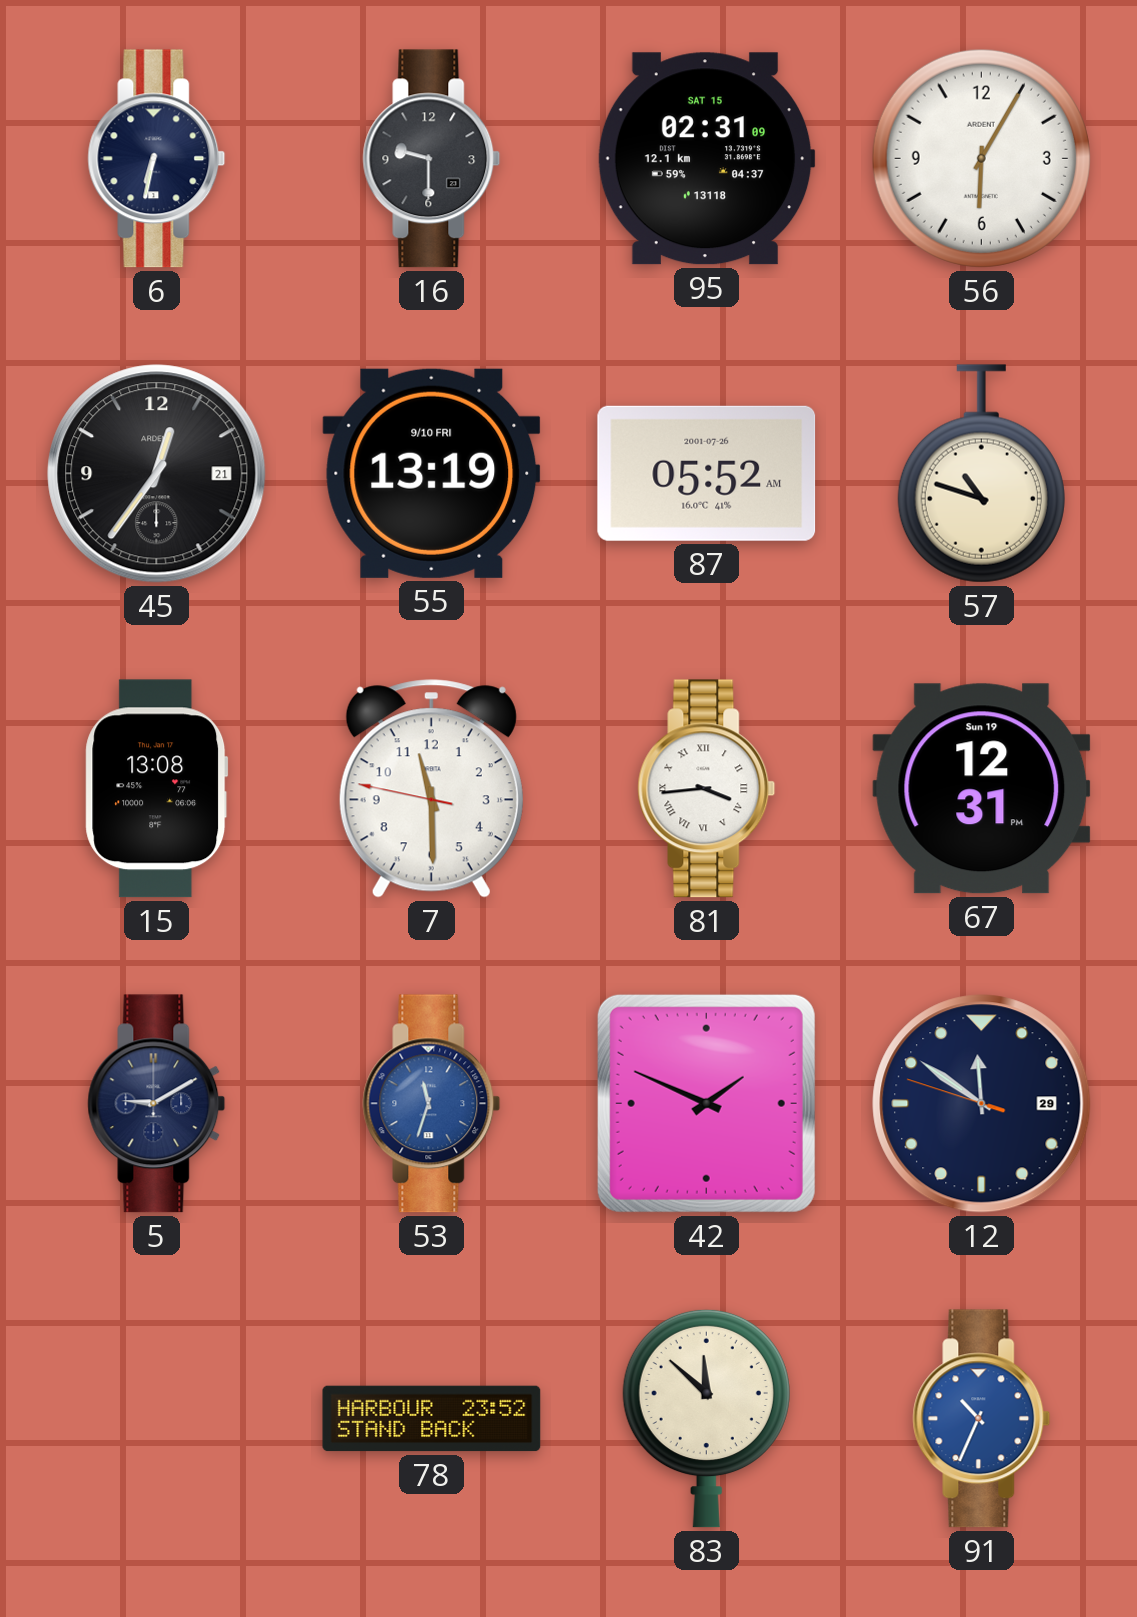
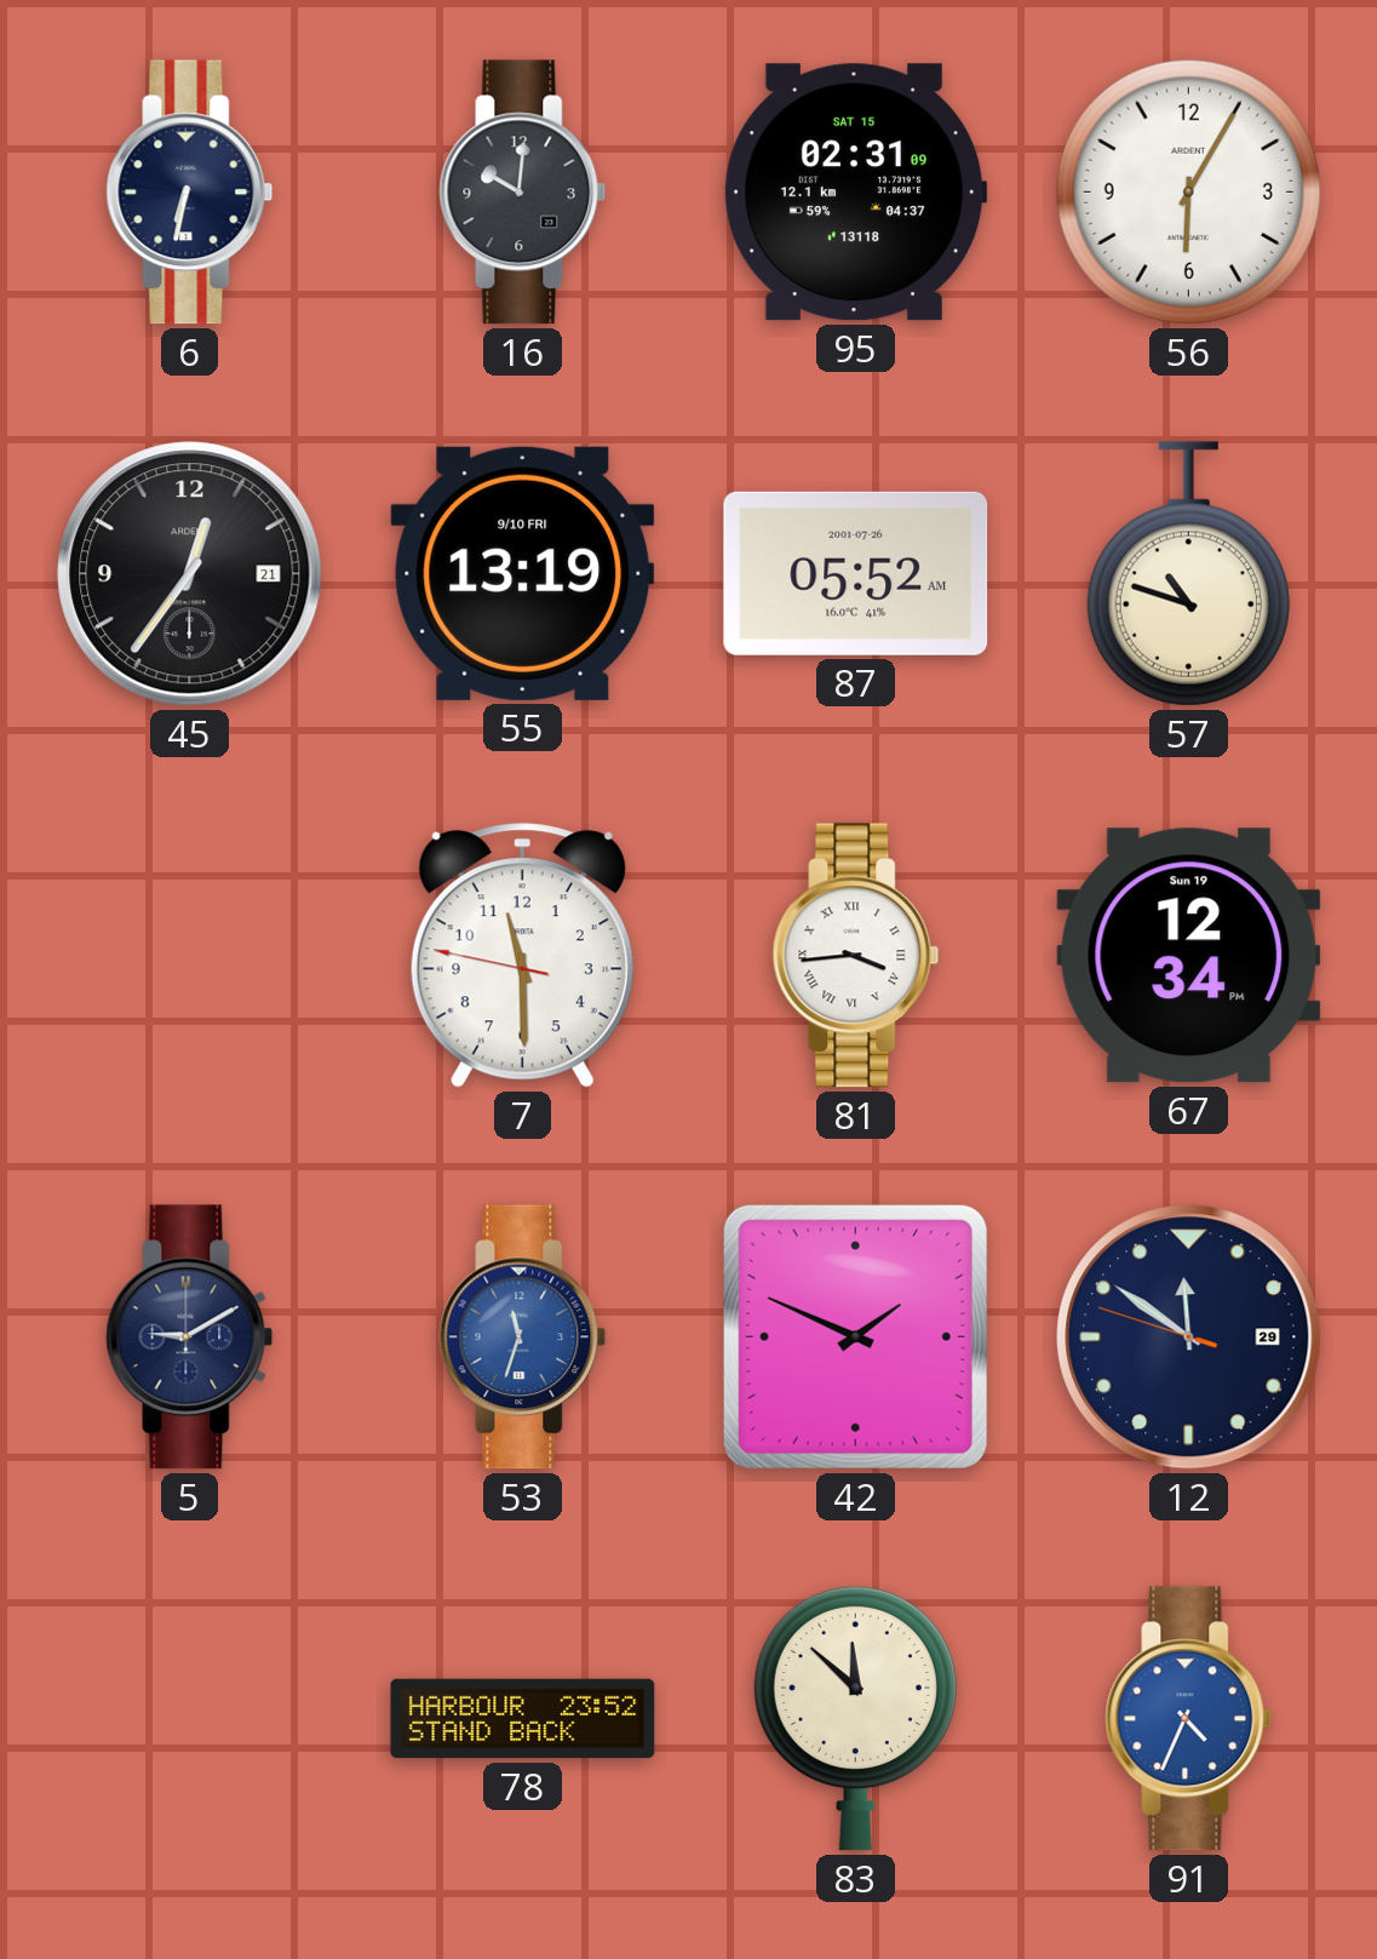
16: 9:30 -> 10:01
15: 13:08 -> none
67: 12:31 -> 12:34
91: 10:34 -> 4:34
